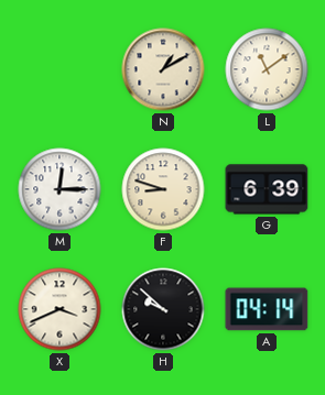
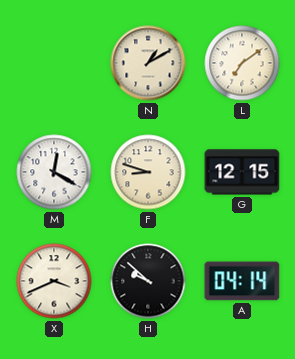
L: 11:09 -> 7:09
M: 12:15 -> 12:20
G: 6:39 -> 12:15
